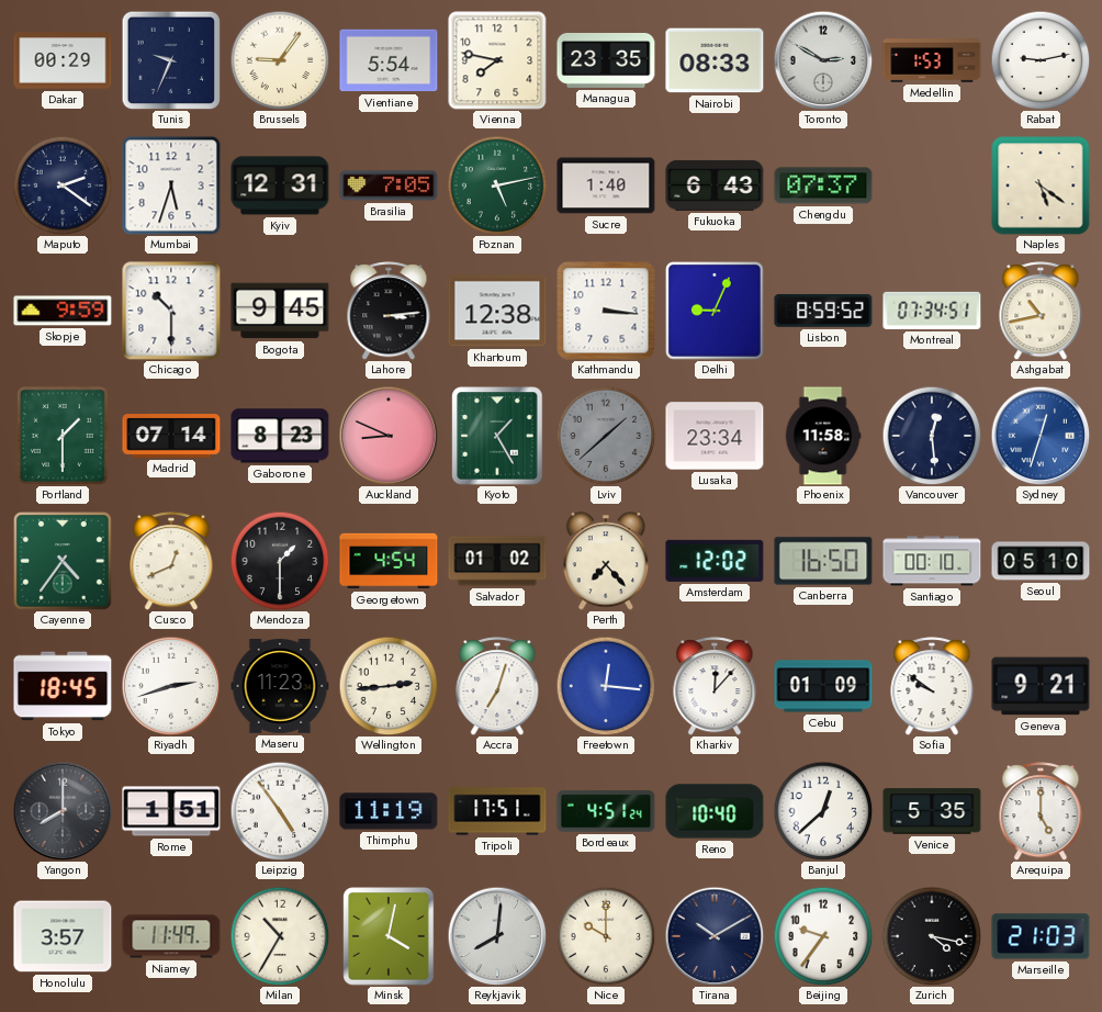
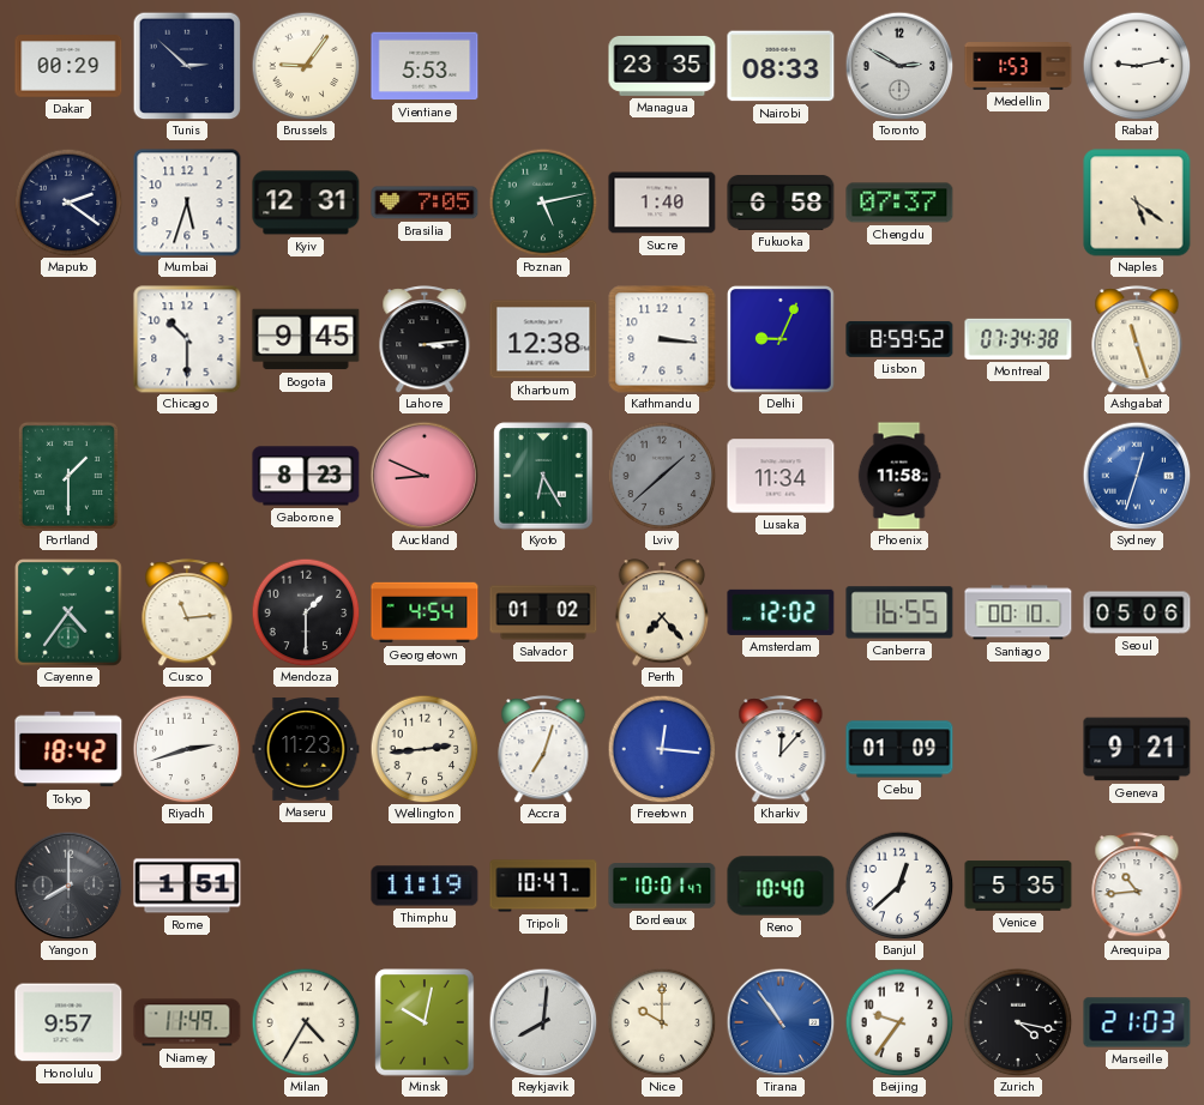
Tunis: 9:34 -> 2:52
Vientiane: 5:54 -> 5:53
Vienna: 7:47 -> none
Fukuoka: 6:43 -> 6:58
Skopje: 9:59 -> none
Montreal: 07:34:51 -> 07:34:38
Ashgabat: 10:43 -> 11:27
Madrid: 07:14 -> none
Kyoto: 1:25 -> 6:25
Lusaka: 23:34 -> 11:34
Vancouver: 12:29 -> none
Cusco: 12:41 -> 11:14
Canberra: 16:50 -> 16:55
Seoul: 05:10 -> 05:06
Tokyo: 18:45 -> 18:42
Sofia: 9:51 -> none
Leipzig: 4:54 -> none
Tripoli: 17:51 -> 10:47
Bordeaux: 4:51 -> 10:01
Arequipa: 5:00 -> 10:44
Honolulu: 3:57 -> 9:57
Milan: 10:35 -> 4:35
Minsk: 4:02 -> 10:02
Tirana: 10:10 -> 10:54
Tirana dial: navy -> blue
